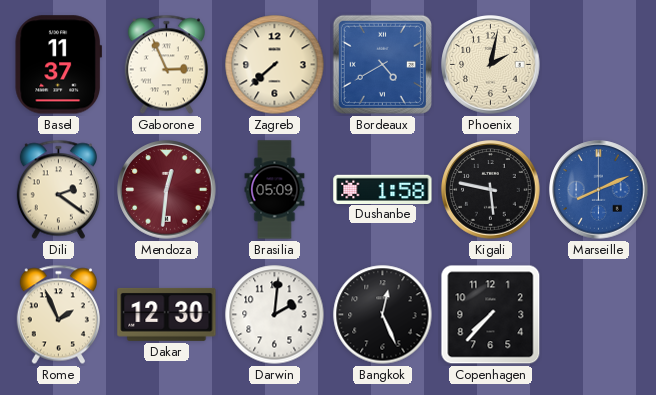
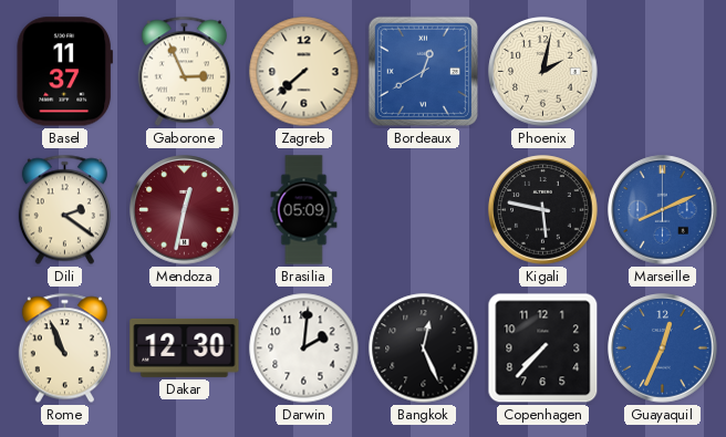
Bordeaux: 4:40 -> 12:40
Mendoza: 12:31 -> 12:32
Dushanbe: 1:58 -> none
Rome: 1:56 -> 10:56
Guayaquil: none -> 12:34
